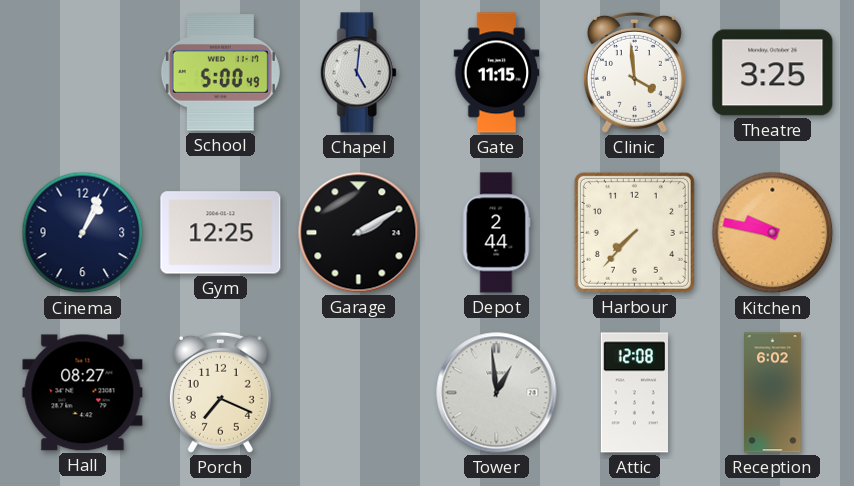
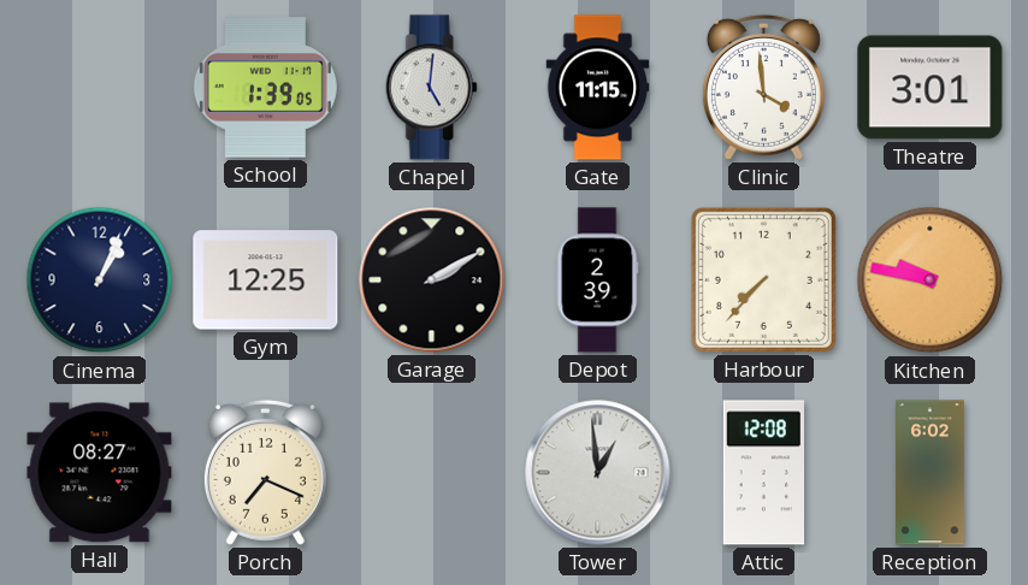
School: 5:00 -> 1:39
Theatre: 3:25 -> 3:01
Depot: 2:44 -> 2:39
